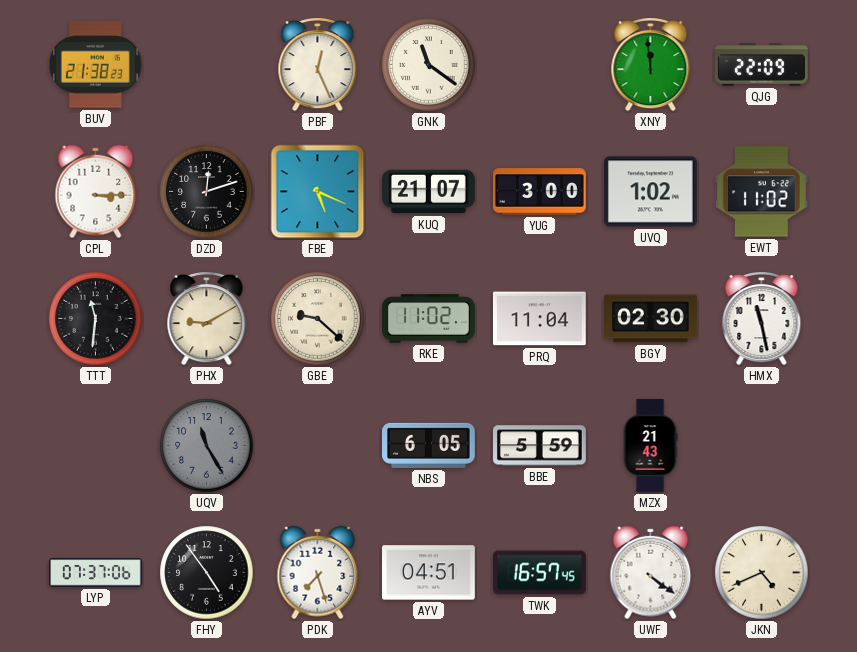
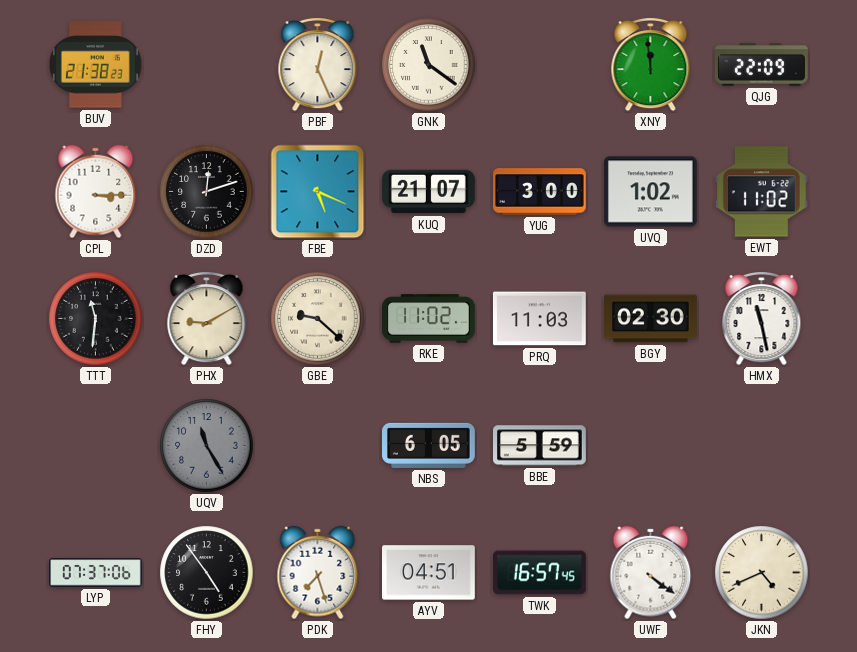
PRQ: 11:04 -> 11:03
MZX: 21:43 -> none
